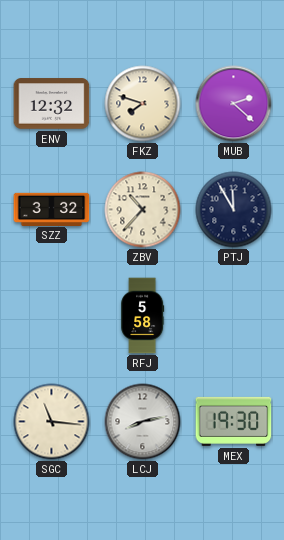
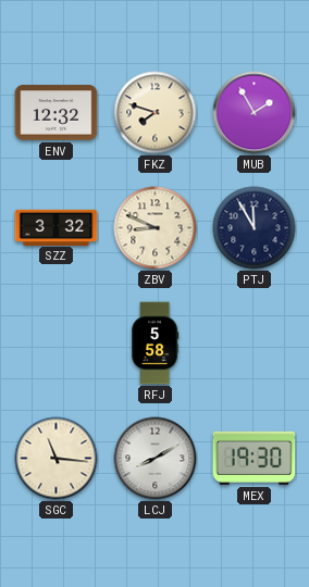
MUB: 2:22 -> 1:55
ZBV: 10:37 -> 8:49
LCJ: 8:13 -> 8:10
